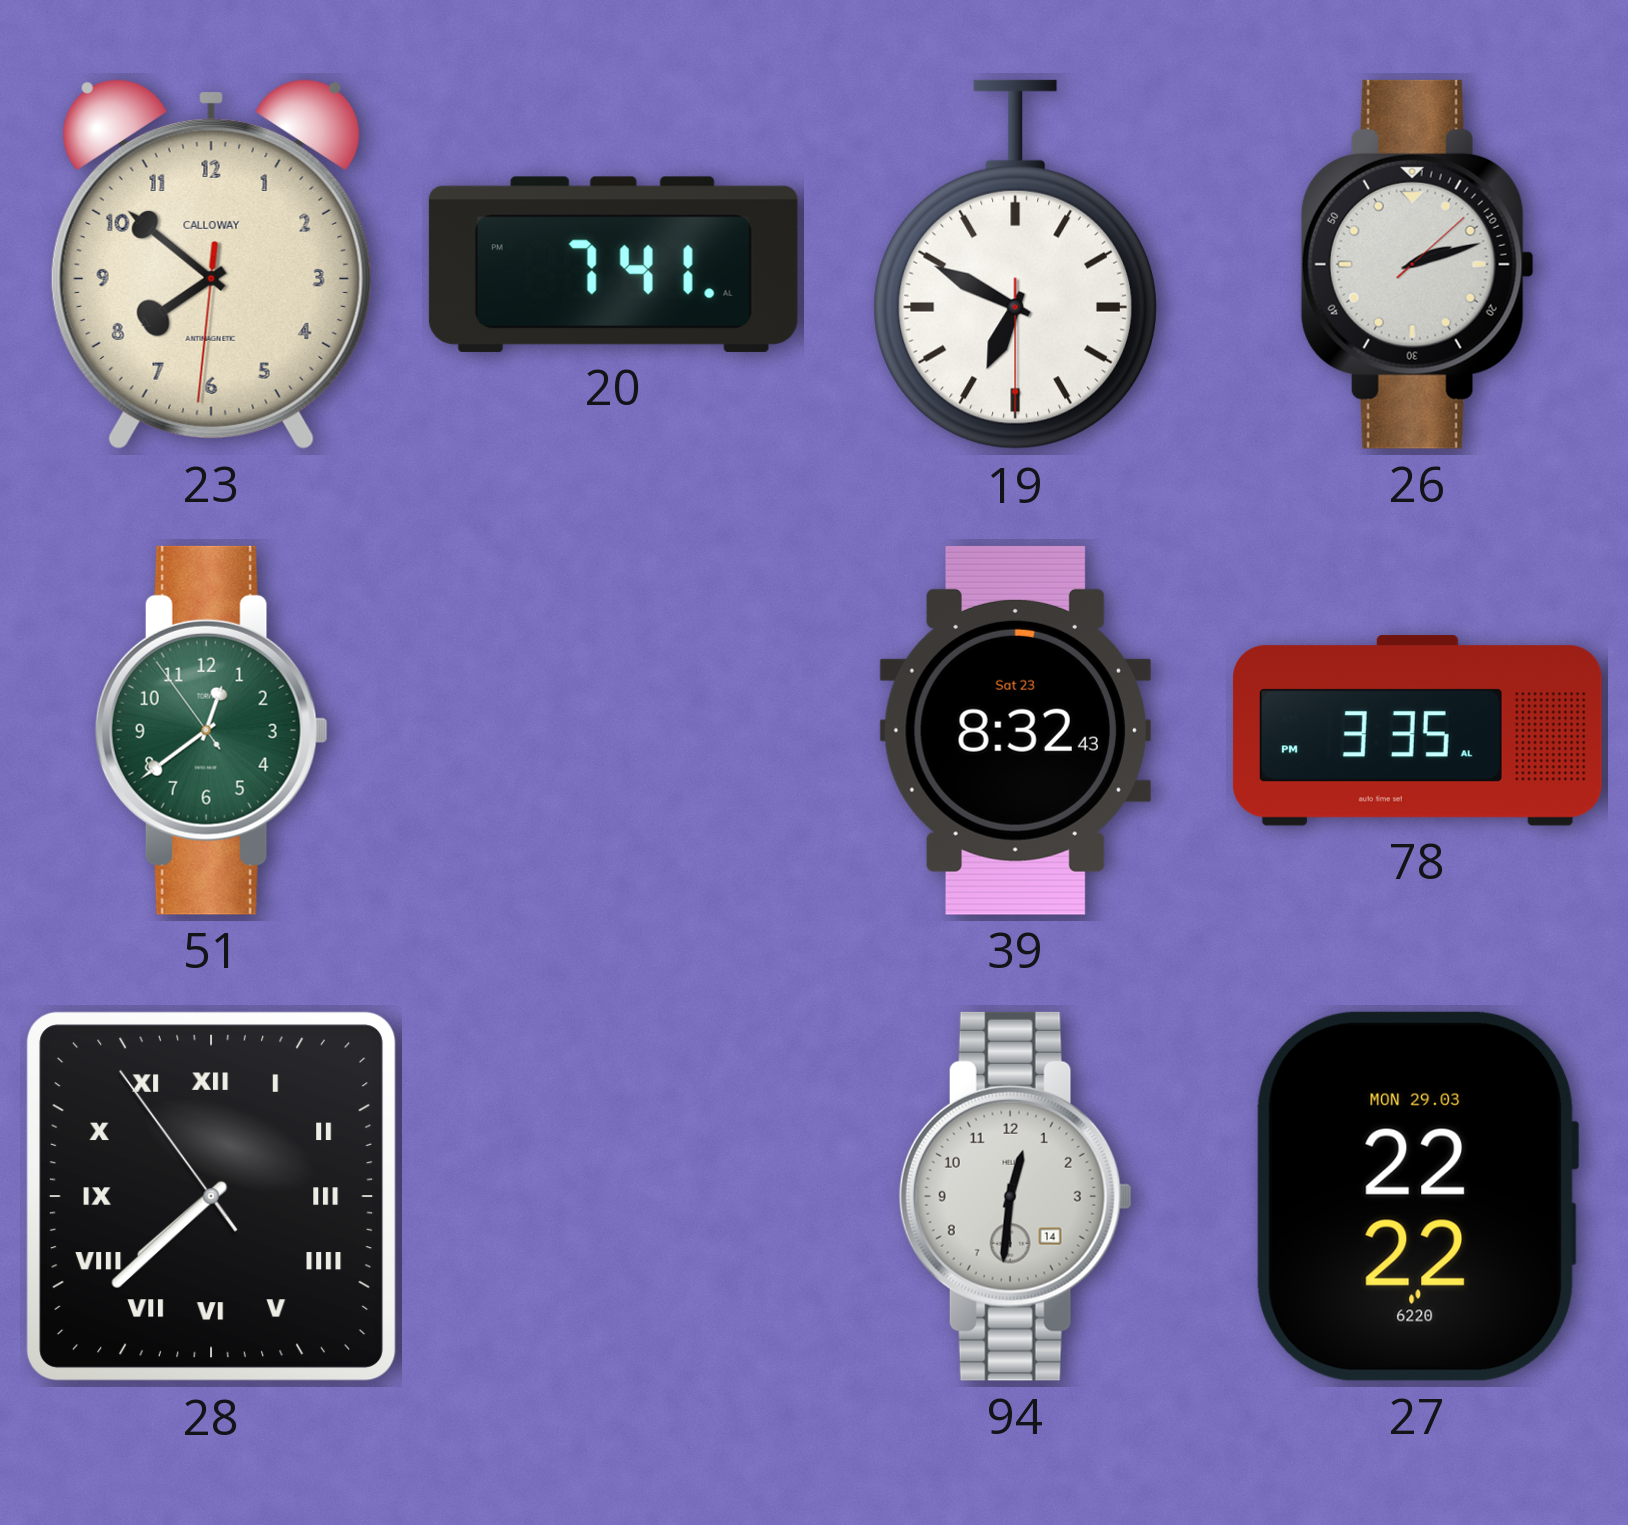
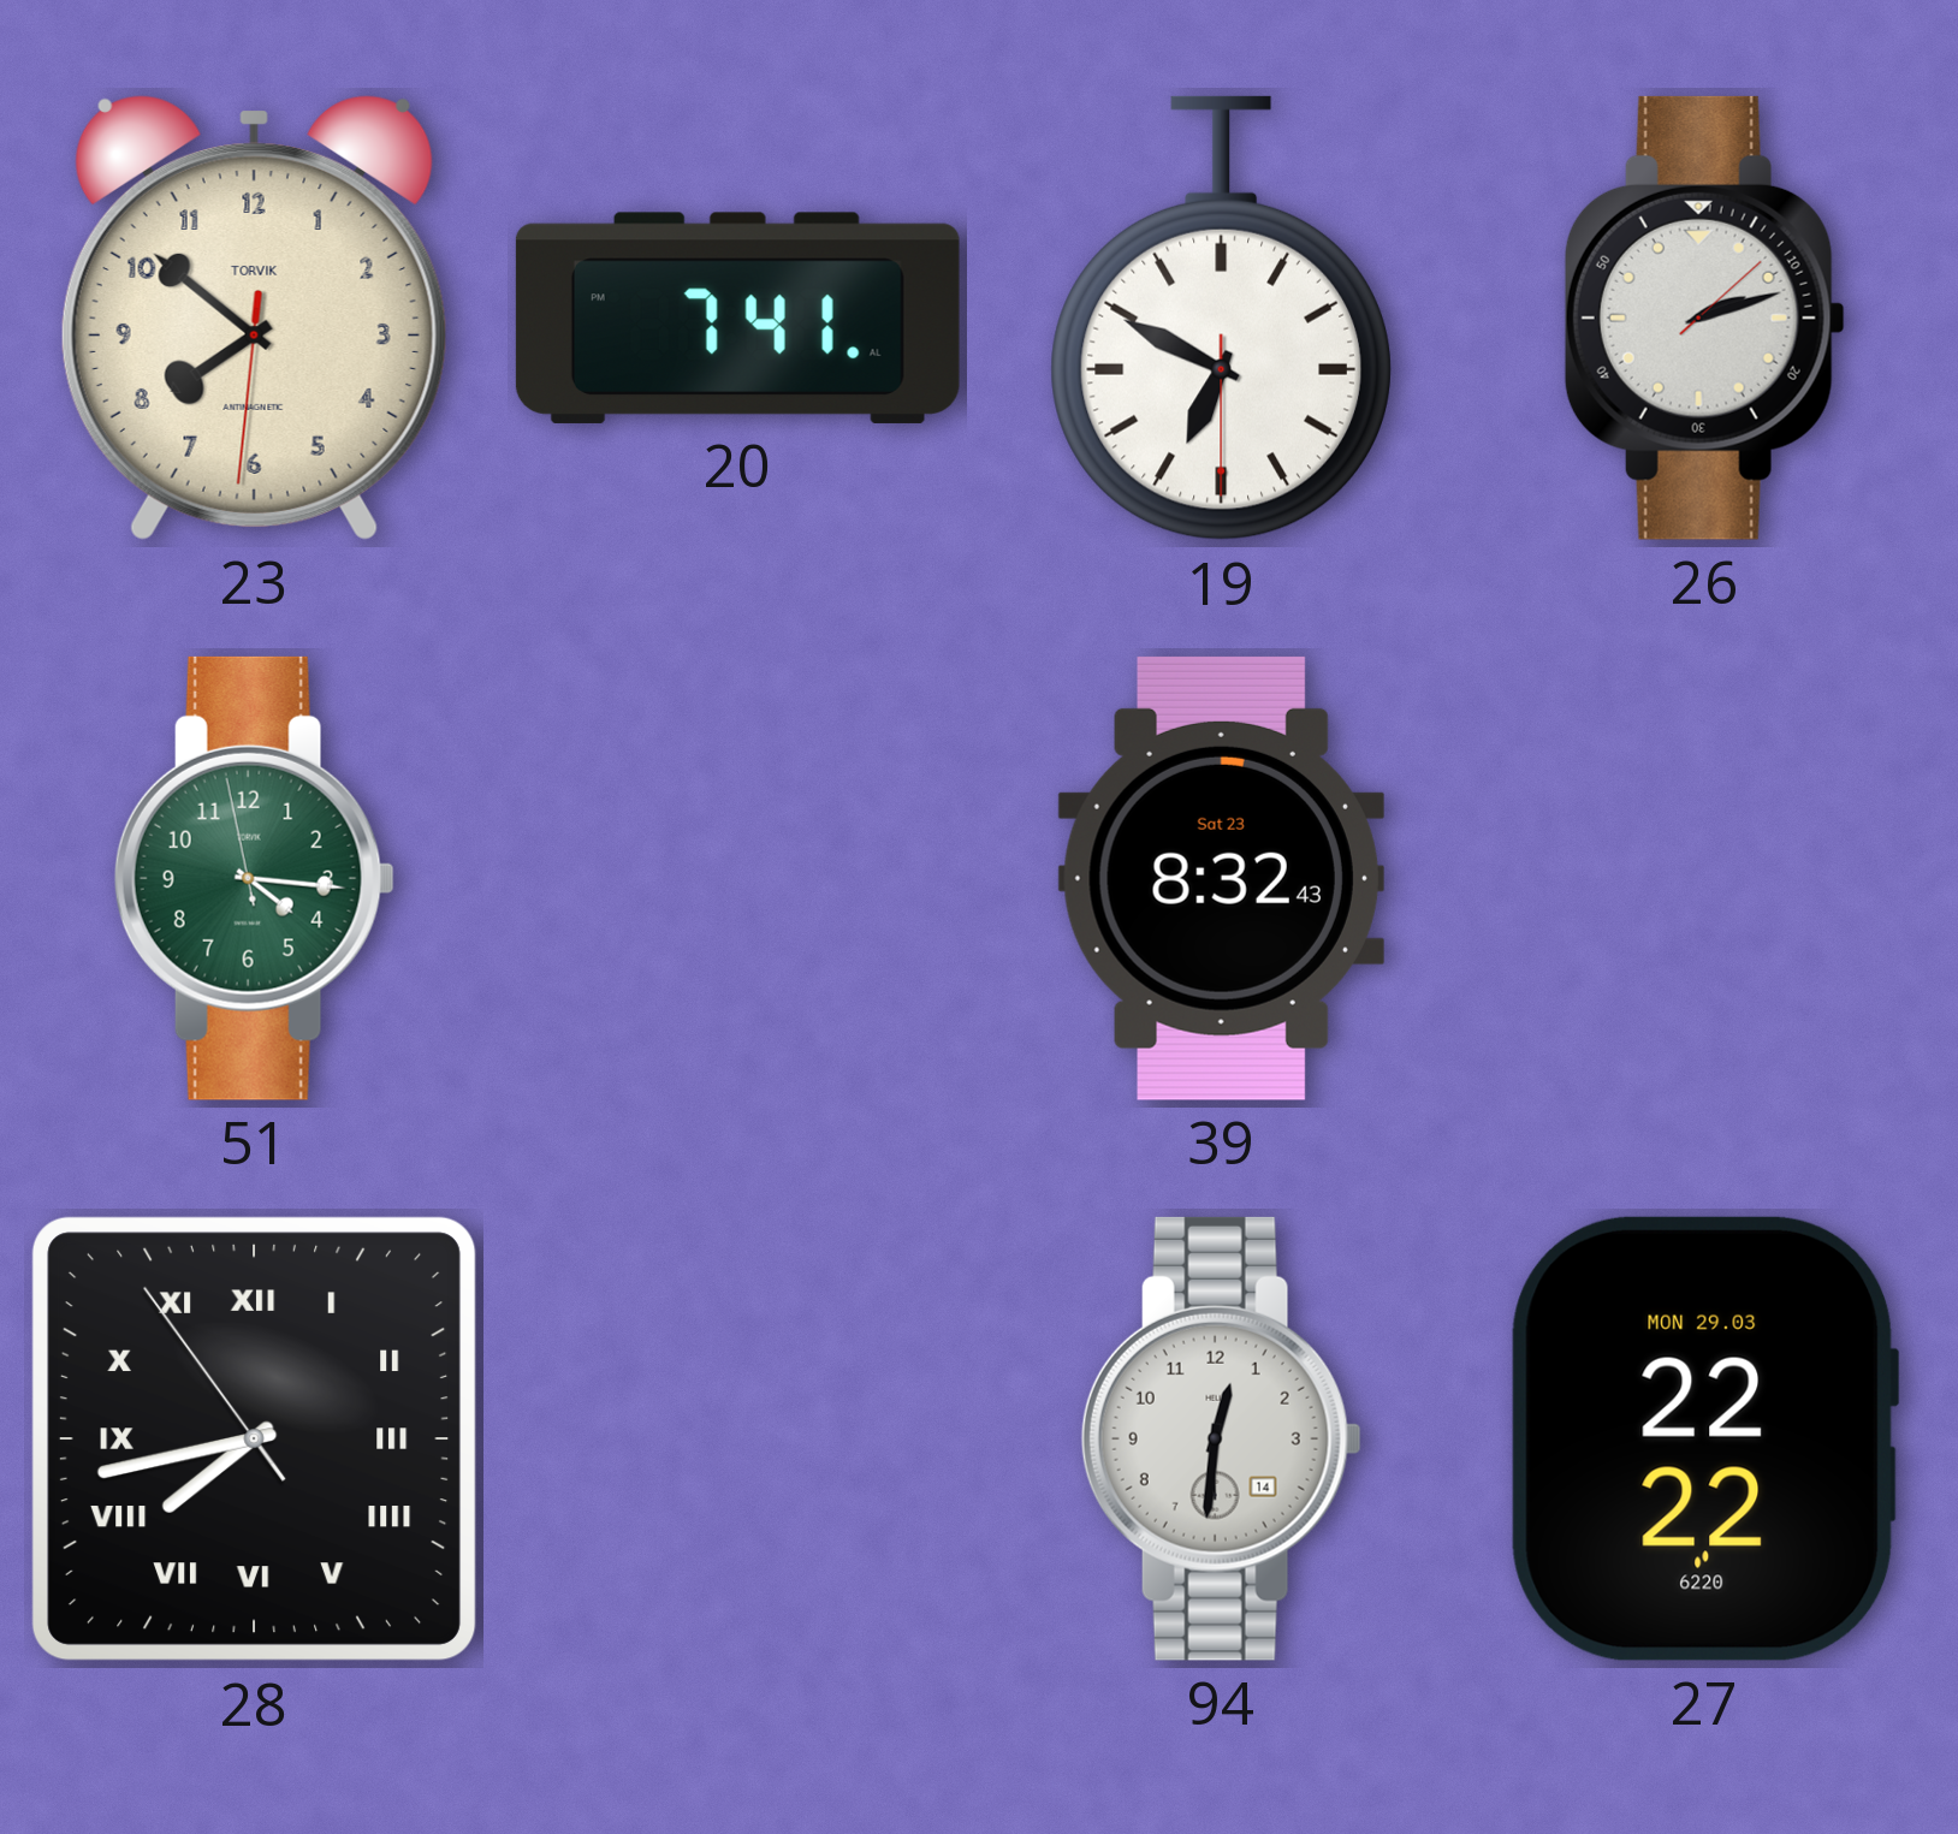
23 brand: CALLOWAY -> TORVIK
51: 12:38 -> 4:15
78: 3:35 -> none
28: 7:37 -> 7:42
